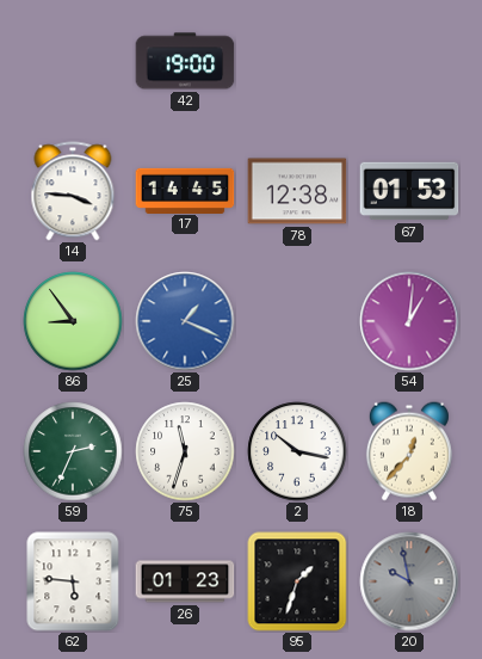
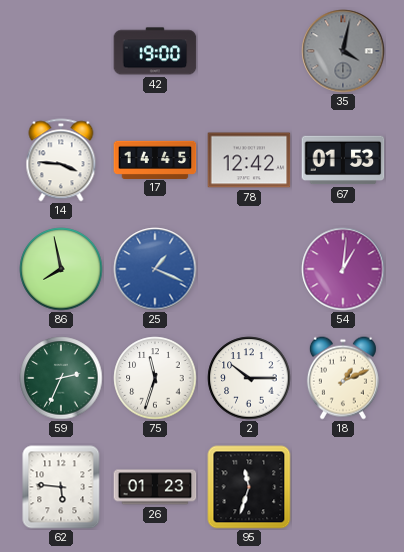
35: none -> 4:02
78: 12:38 -> 12:42
86: 8:54 -> 7:58
2: 10:17 -> 10:15
18: 12:37 -> 1:11
95: 1:33 -> 11:33
20: 9:58 -> none
